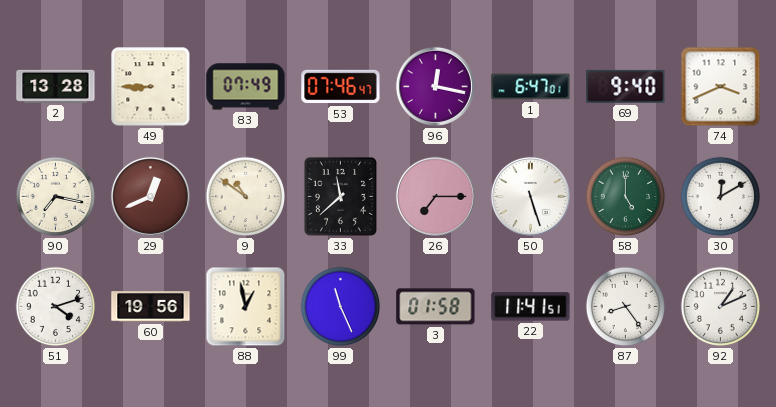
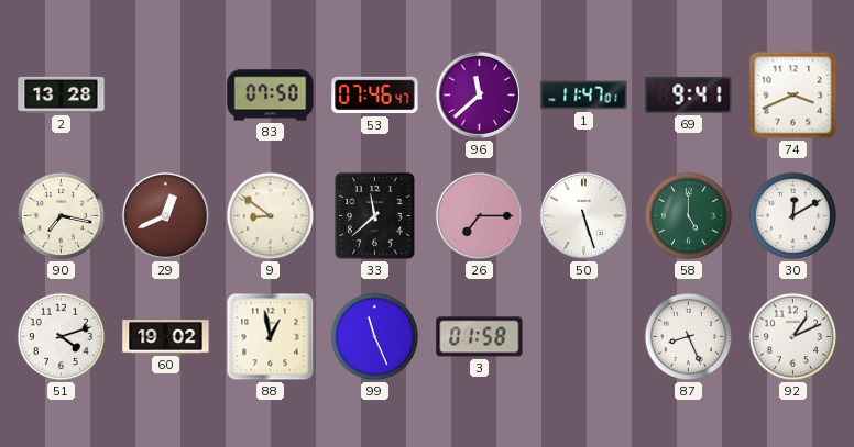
49: 8:45 -> none
83: 07:49 -> 07:50
96: 12:17 -> 11:38
1: 6:47 -> 11:47
69: 9:40 -> 9:41
9: 10:51 -> 8:51
60: 19:56 -> 19:02
22: 11:41 -> none
87: 8:24 -> 8:26
